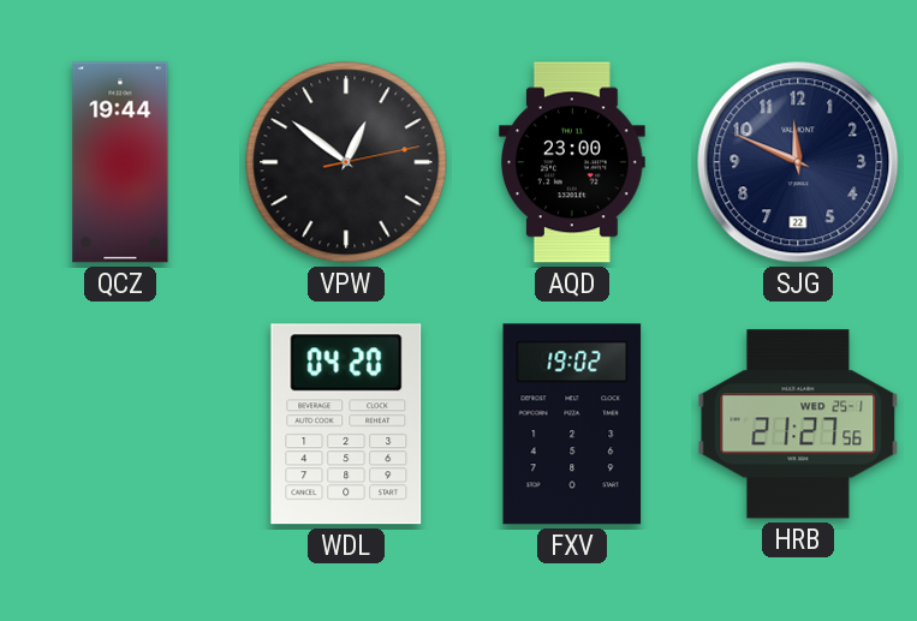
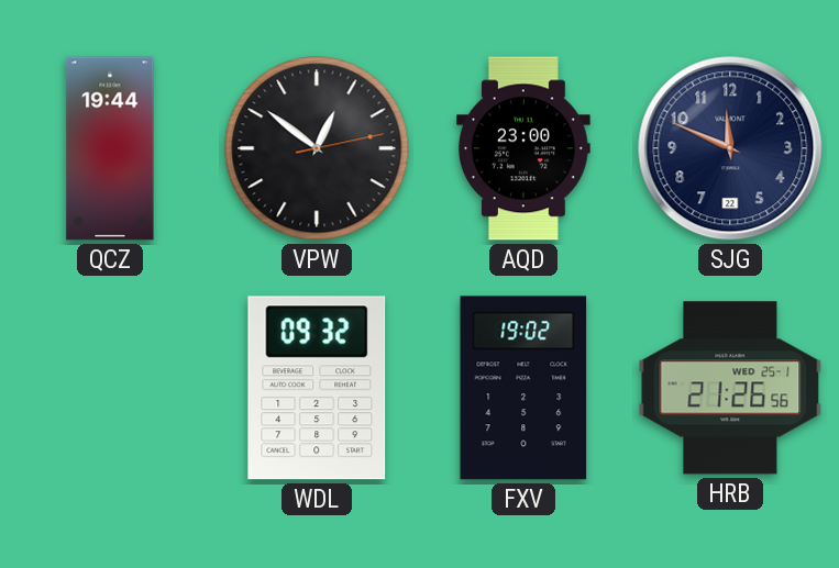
WDL: 04:20 -> 09:32
HRB: 21:27 -> 21:26
